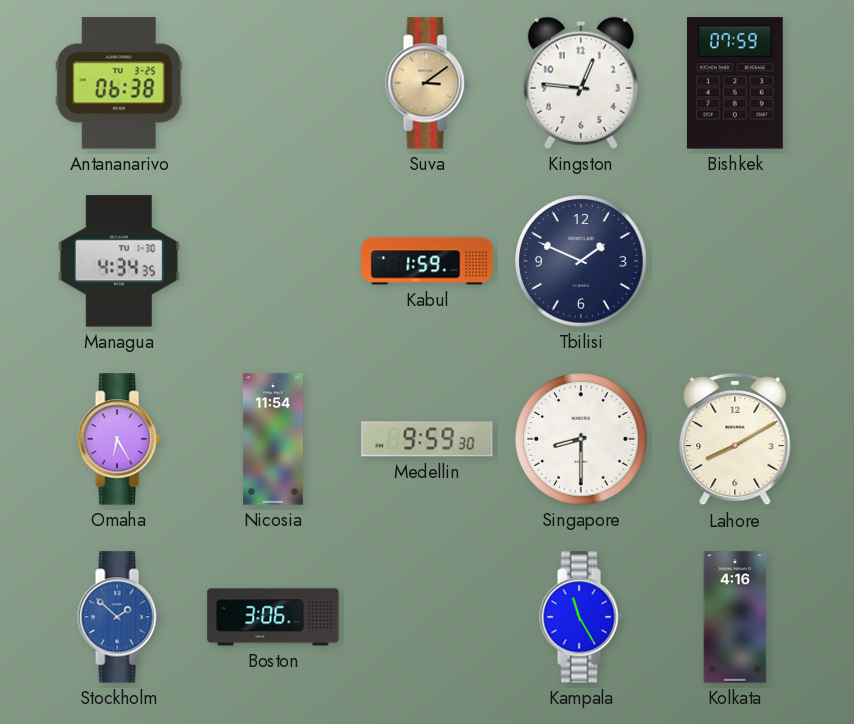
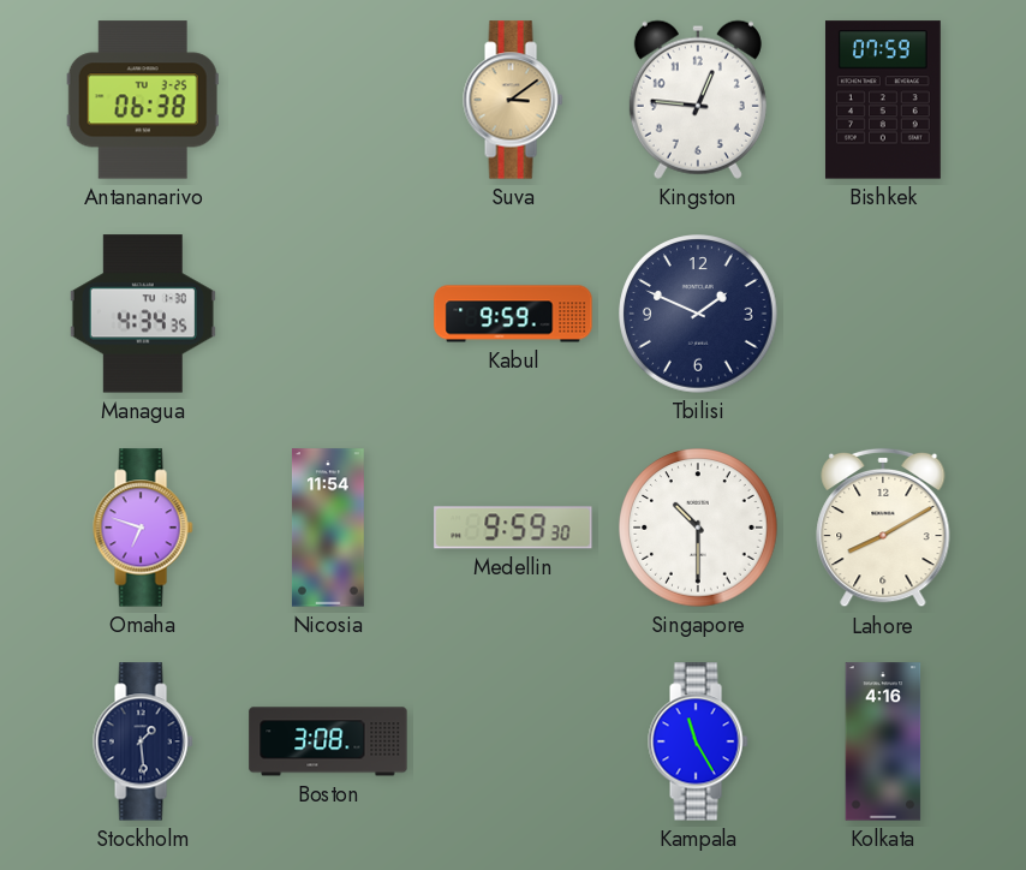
Kabul: 1:59 -> 9:59
Omaha: 6:25 -> 6:48
Singapore: 8:30 -> 10:30
Stockholm: 1:52 -> 1:29
Stockholm dial: blue -> navy
Boston: 3:06 -> 3:08
